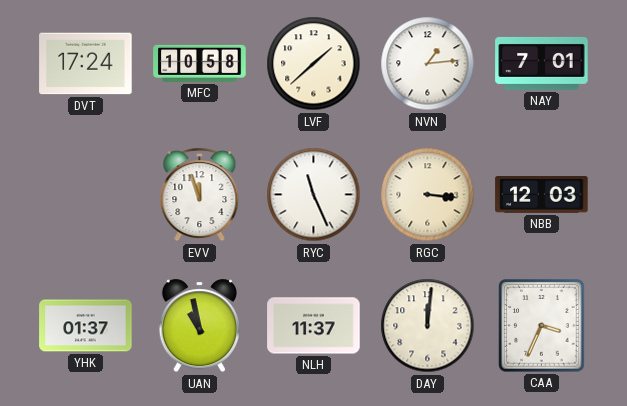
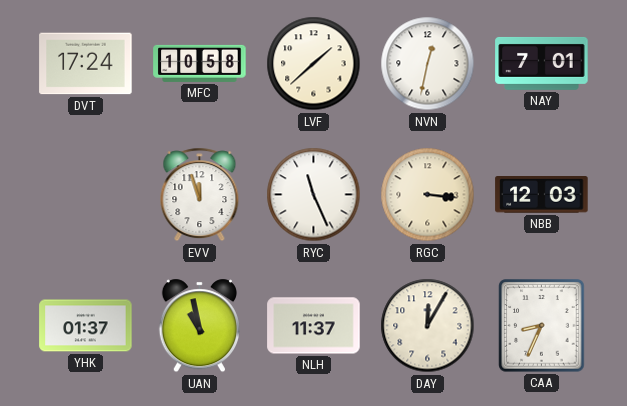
NVN: 1:14 -> 12:32
DAY: 12:01 -> 12:05
CAA: 3:34 -> 8:34
